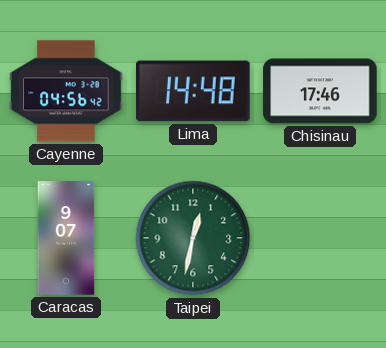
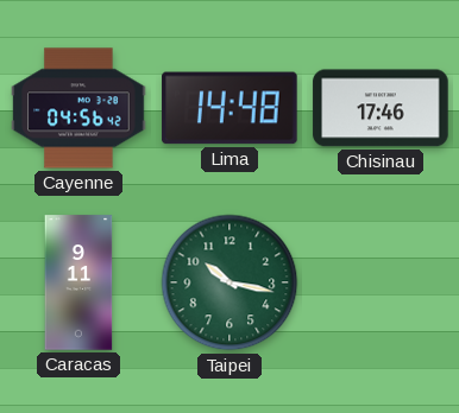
Caracas: 9:07 -> 9:11
Taipei: 12:32 -> 10:17
